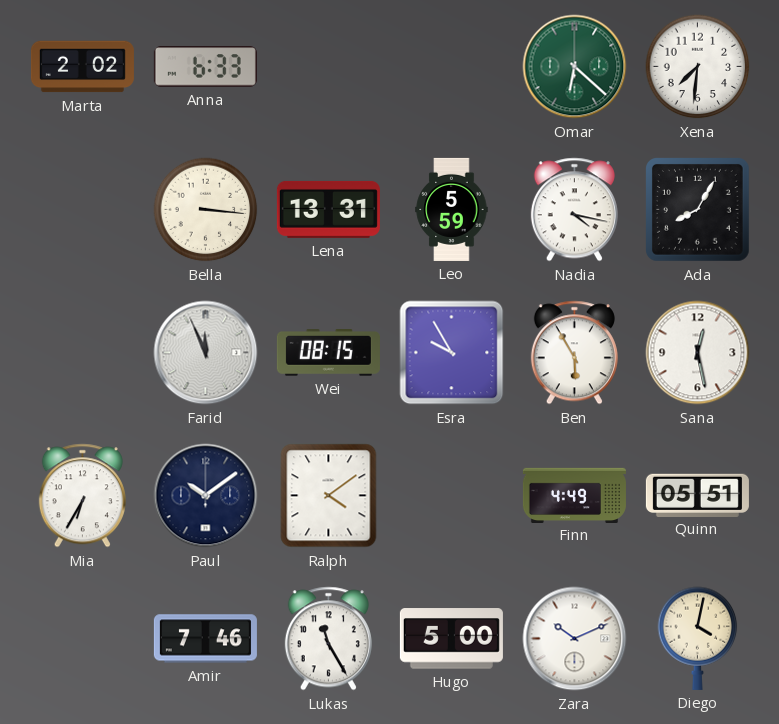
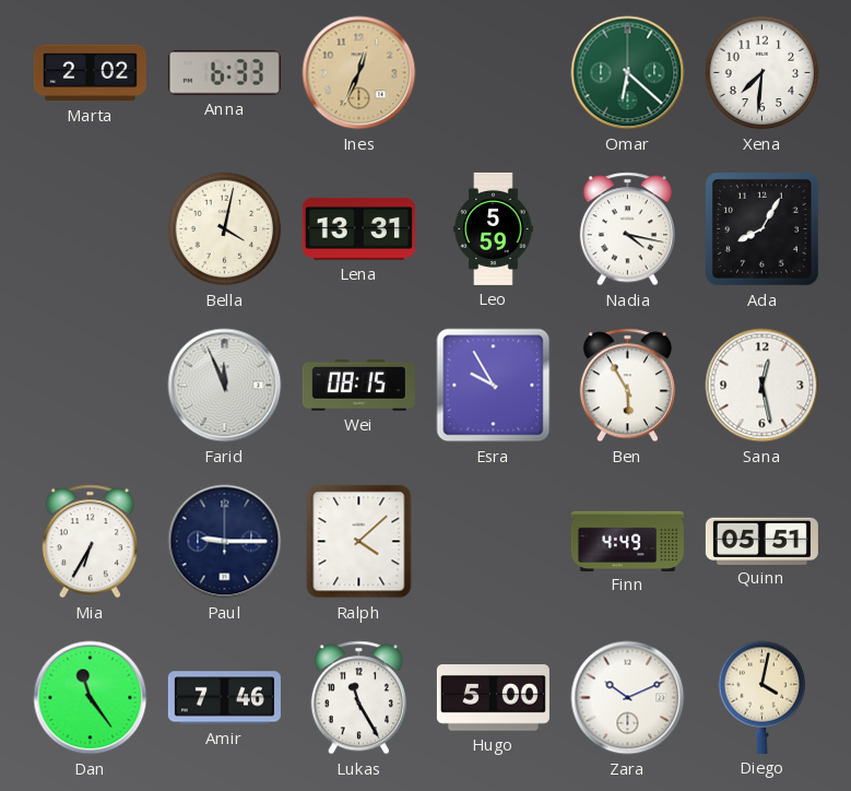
Ines: none -> 12:34
Bella: 3:16 -> 4:02
Paul: 10:09 -> 9:15
Ralph: 4:09 -> 4:08
Dan: none -> 11:24
